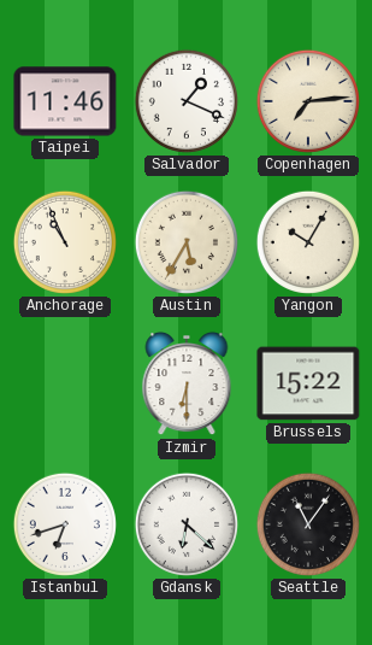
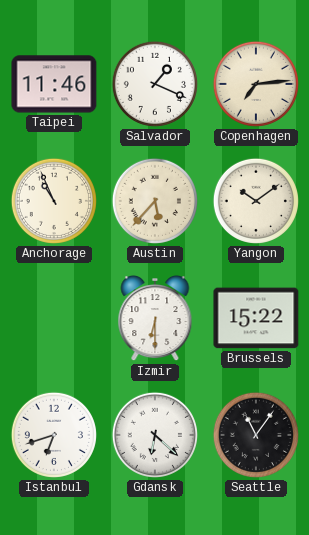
Austin: 5:35 -> 5:37
Yangon: 10:05 -> 10:09
